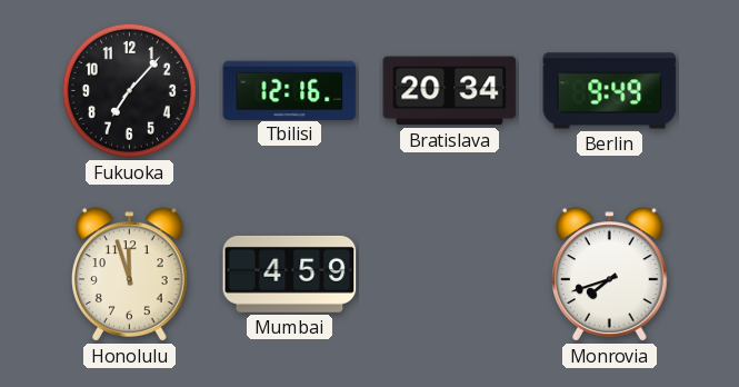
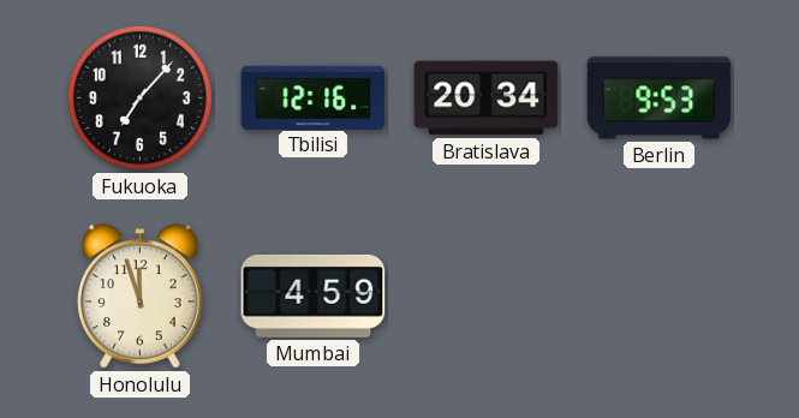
Berlin: 9:49 -> 9:53
Monrovia: 7:42 -> none
